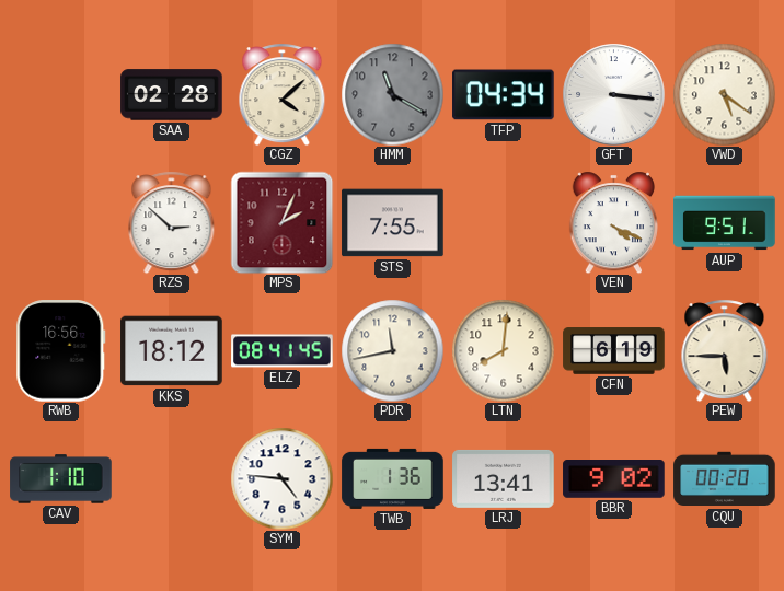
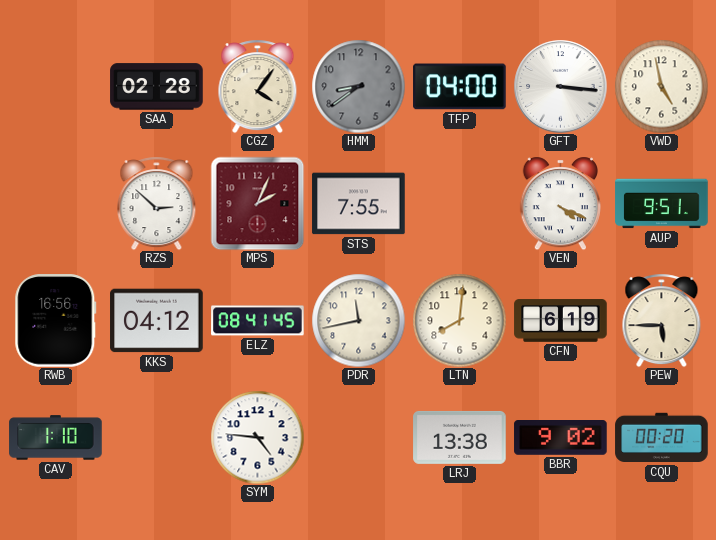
CGZ: 4:08 -> 4:06
HMM: 11:20 -> 8:39
TFP: 04:34 -> 04:00
VWD: 5:21 -> 4:58
KKS: 18:12 -> 04:12
TWB: 1:36 -> none
LRJ: 13:41 -> 13:38
